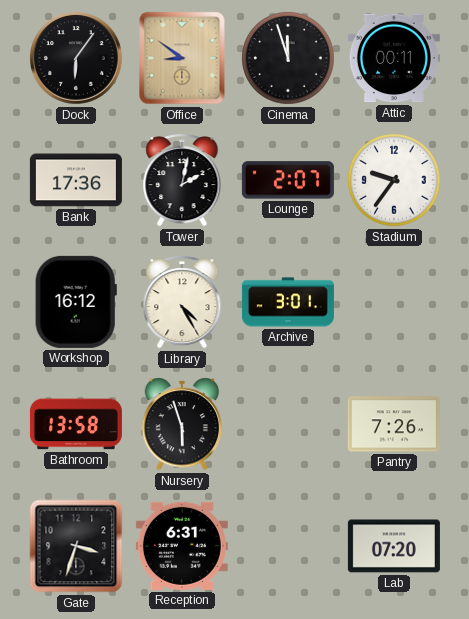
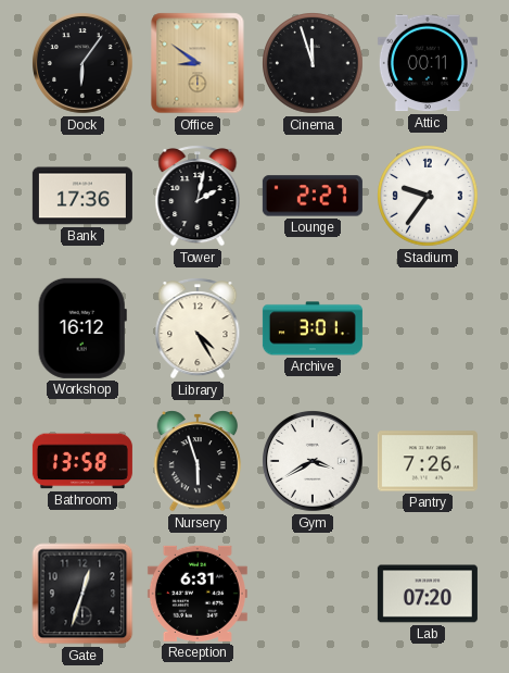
Lounge: 2:07 -> 2:27
Gym: none -> 3:40
Gate: 3:33 -> 12:33
